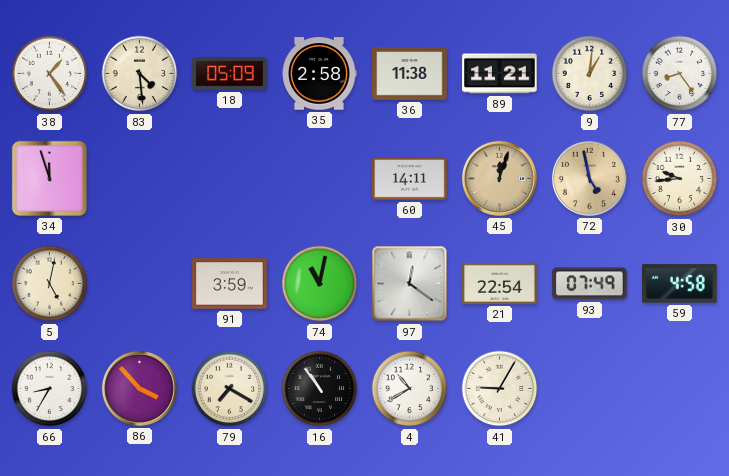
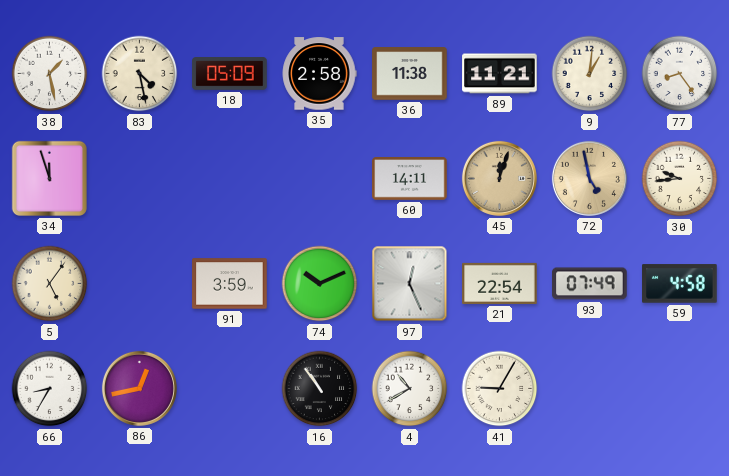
38: 1:24 -> 1:28
83: 4:29 -> 4:28
5: 5:02 -> 5:06
74: 11:02 -> 10:11
97: 12:21 -> 12:26
86: 3:53 -> 12:43
79: 7:20 -> none
